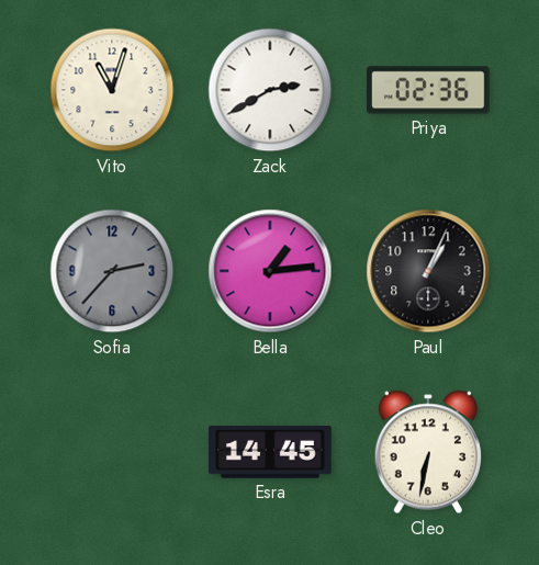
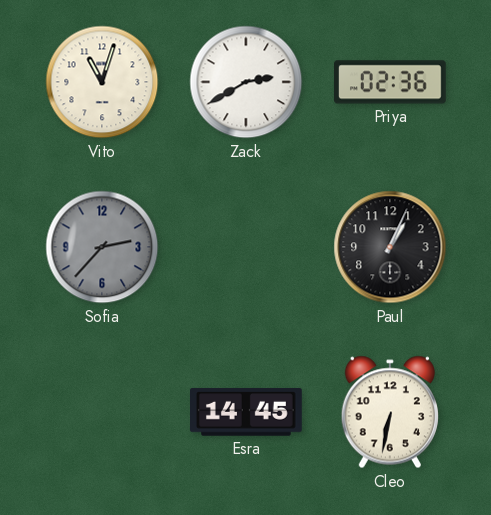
Bella: 1:14 -> none
